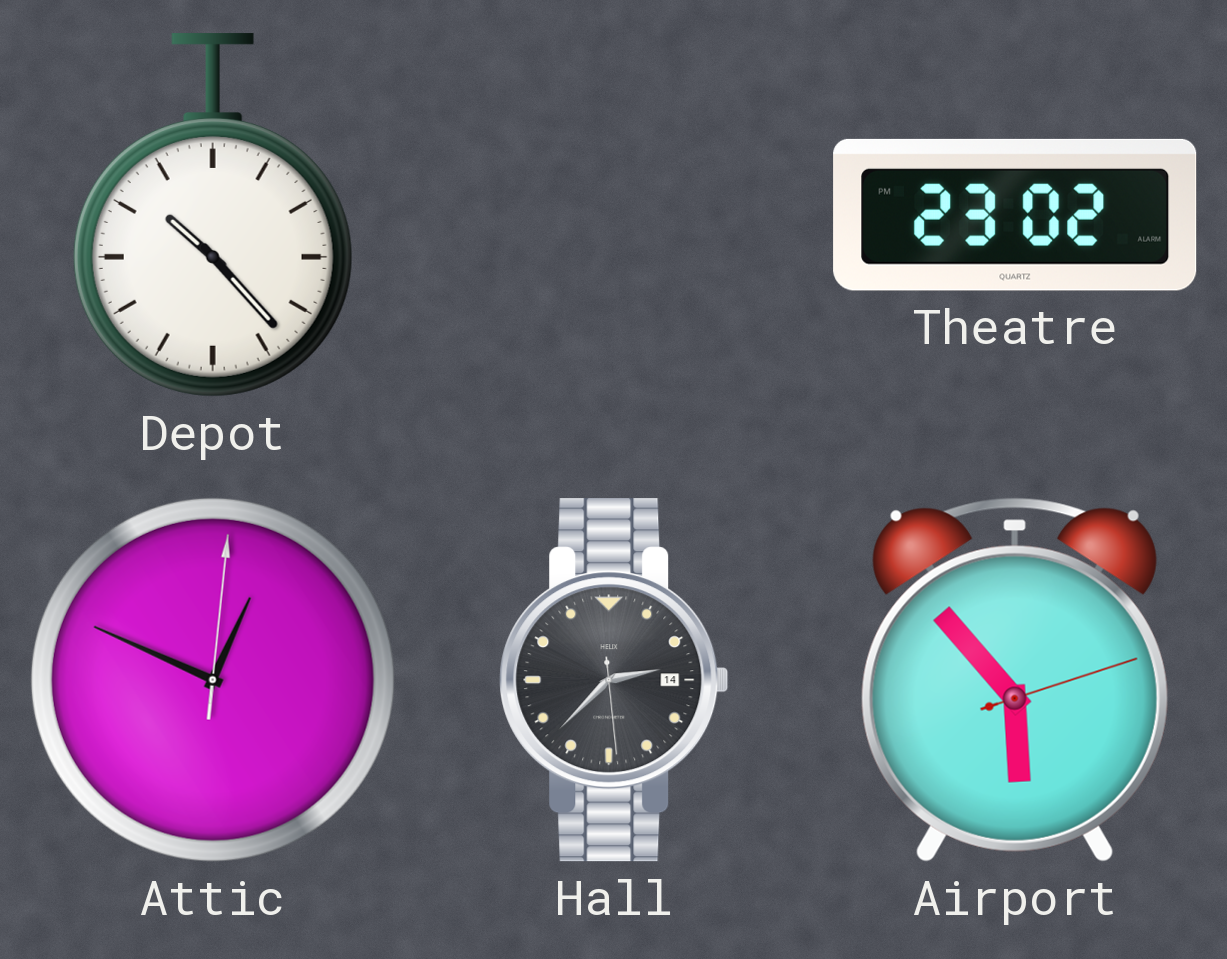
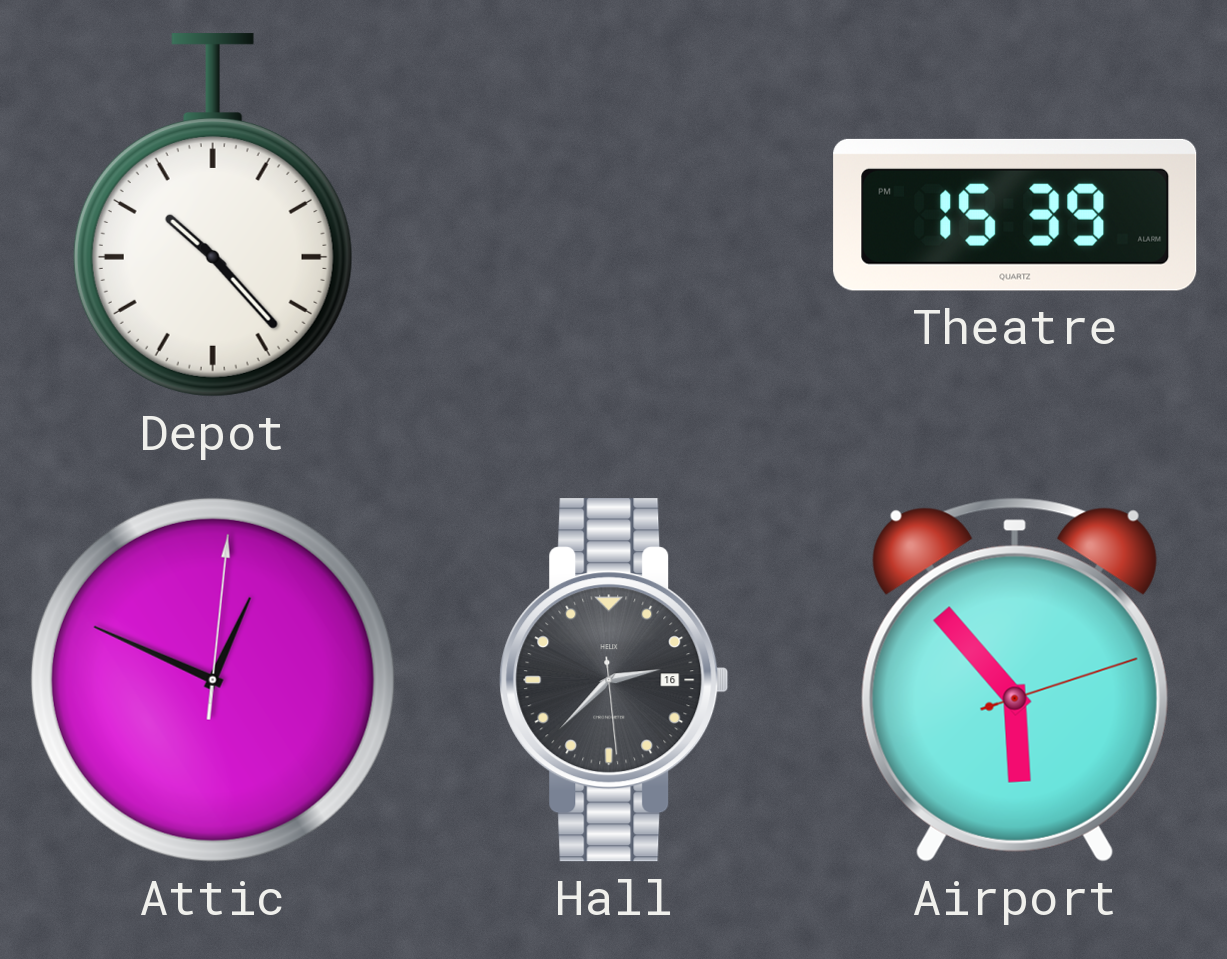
Theatre: 23:02 -> 15:39
Hall date: 14 -> 16
